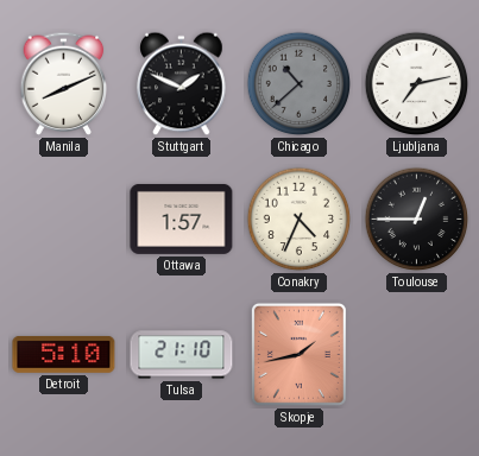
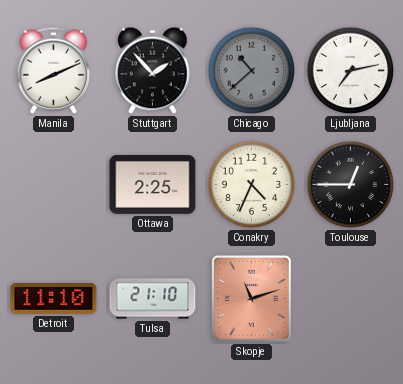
Stuttgart: 1:49 -> 1:53
Ottawa: 1:57 -> 2:25
Detroit: 5:10 -> 11:10
Skopje: 1:43 -> 11:12
